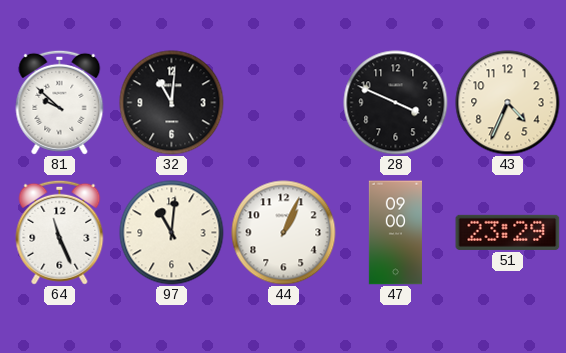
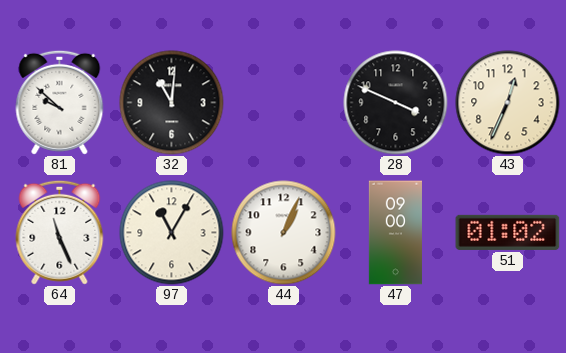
43: 4:34 -> 12:34
97: 11:01 -> 11:05
51: 23:29 -> 01:02
